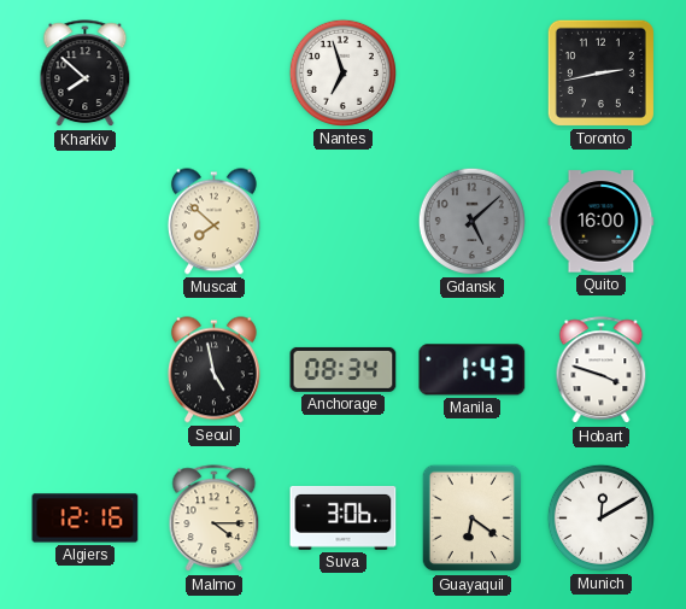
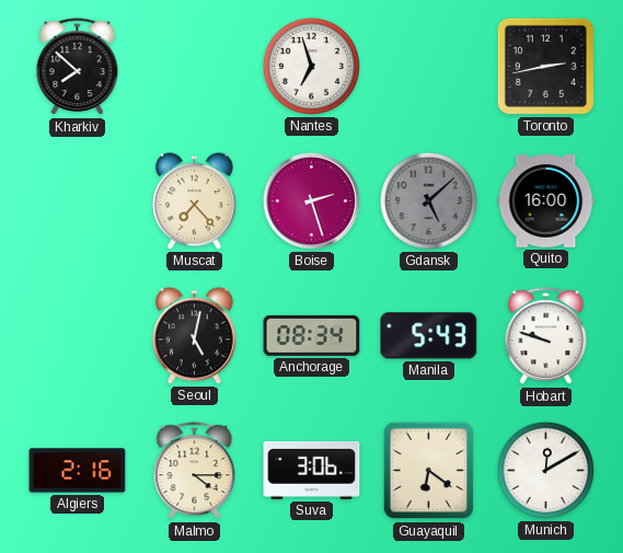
Muscat: 7:52 -> 7:23
Boise: none -> 2:27
Seoul: 4:58 -> 5:02
Manila: 1:43 -> 5:43
Hobart: 3:48 -> 9:48
Algiers: 12:16 -> 2:16
